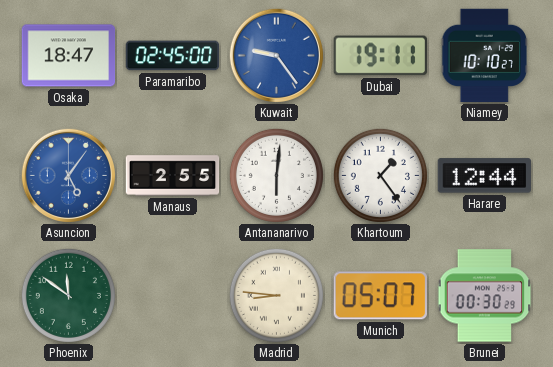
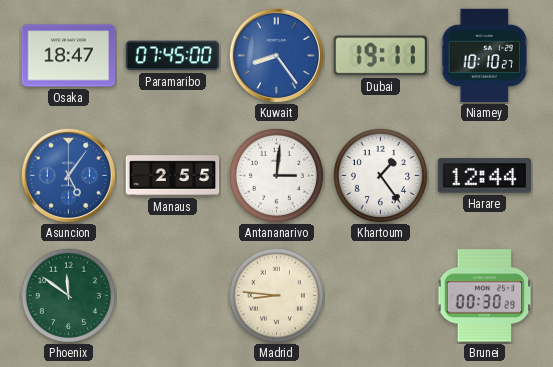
Paramaribo: 02:45 -> 07:45
Kuwait: 9:24 -> 8:24
Antananarivo: 6:01 -> 3:01
Munich: 05:07 -> none
